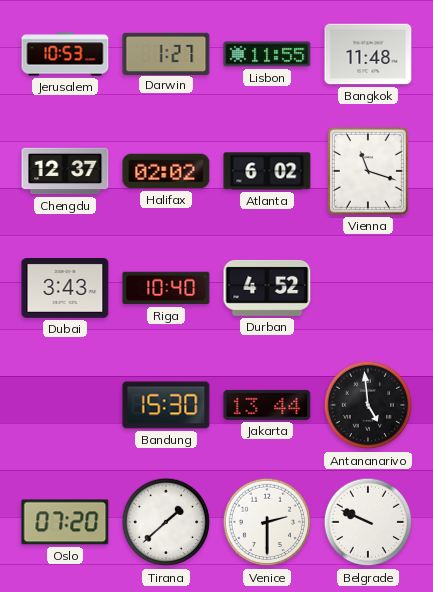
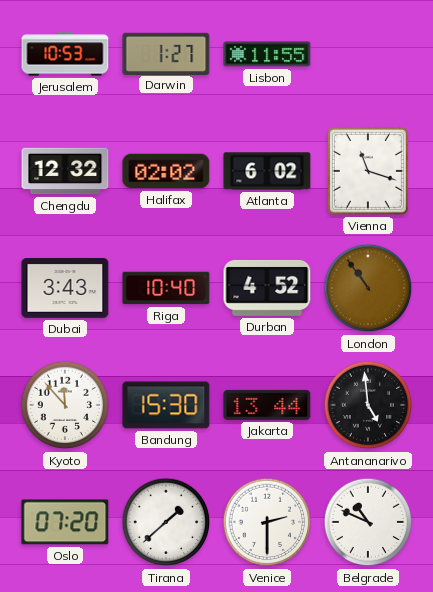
Bangkok: 11:48 -> none
Chengdu: 12:37 -> 12:32
London: none -> 10:54
Kyoto: none -> 11:53
Belgrade: 9:49 -> 10:49
